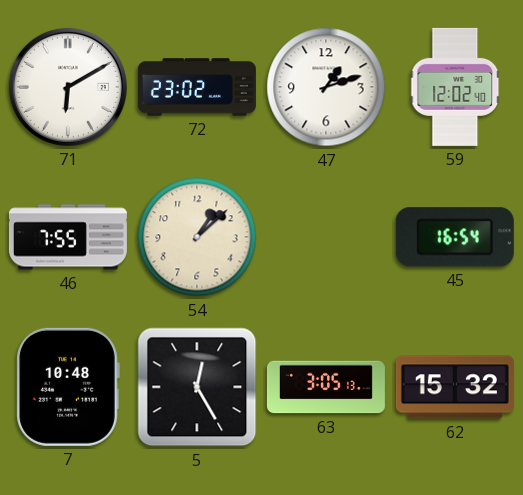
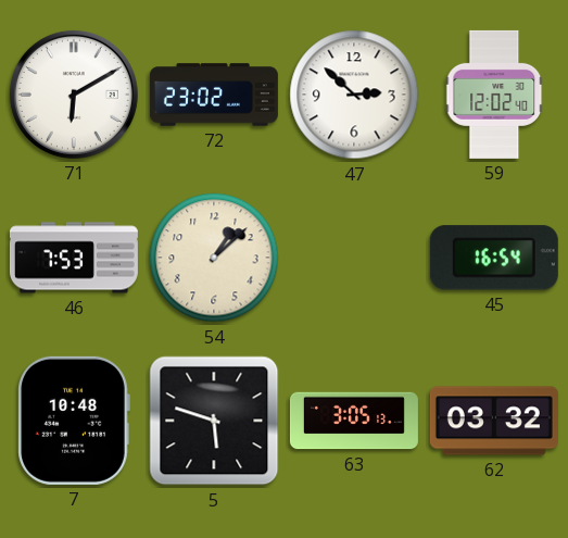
47: 1:12 -> 2:52
46: 7:55 -> 7:53
5: 12:25 -> 5:48
62: 15:32 -> 03:32
